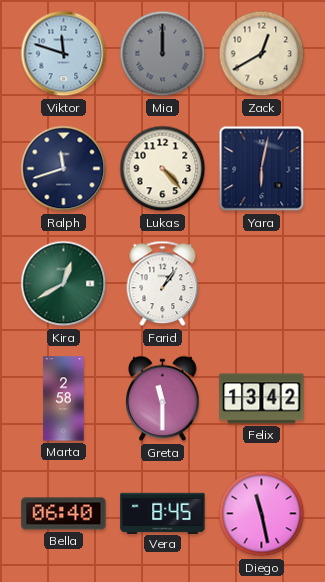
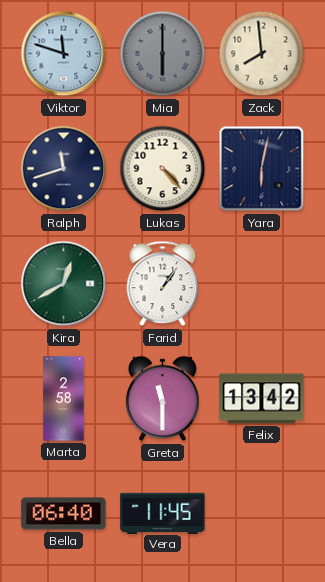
Mia: 12:00 -> 6:00
Zack: 12:40 -> 7:59
Vera: 8:45 -> 11:45
Diego: 11:28 -> none
